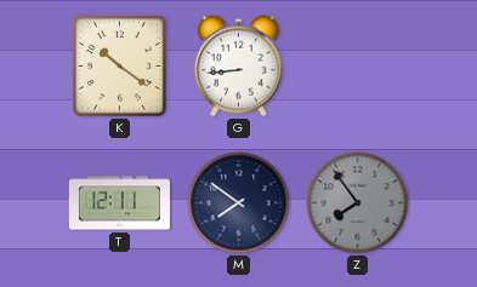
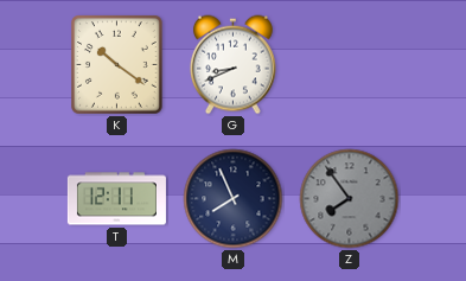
G: 8:44 -> 8:41
M: 7:51 -> 7:56
